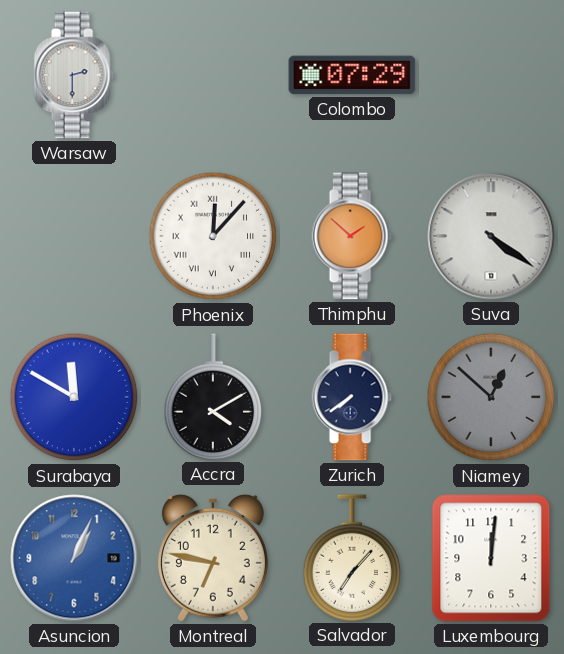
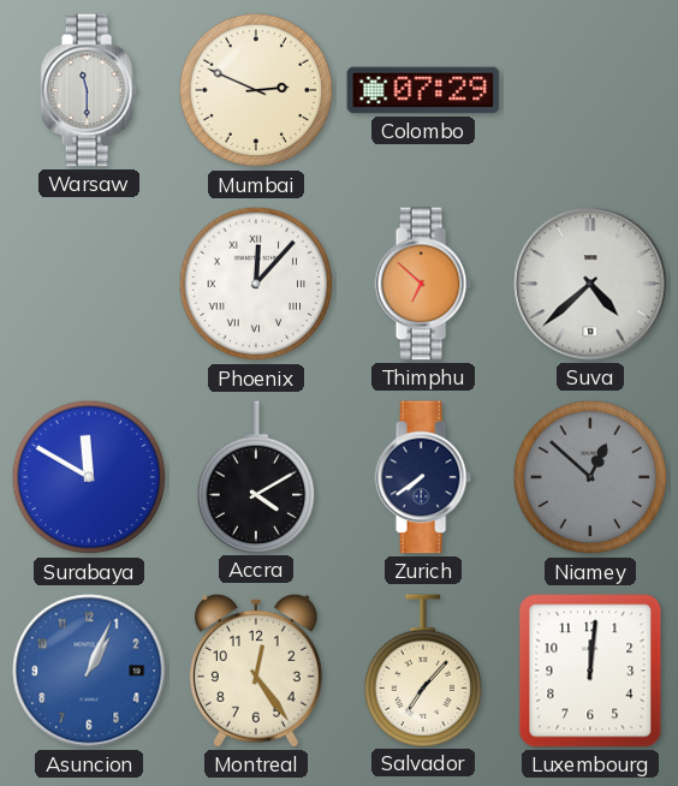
Warsaw: 2:30 -> 11:30
Mumbai: none -> 2:49
Thimphu: 1:52 -> 6:52
Suva: 4:21 -> 4:38
Montreal: 6:47 -> 12:24
